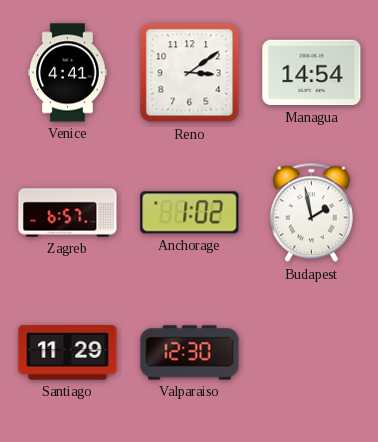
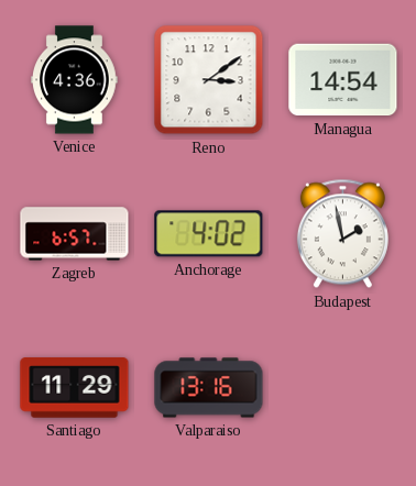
Venice: 4:41 -> 4:36
Anchorage: 1:02 -> 4:02
Valparaiso: 12:30 -> 13:16
